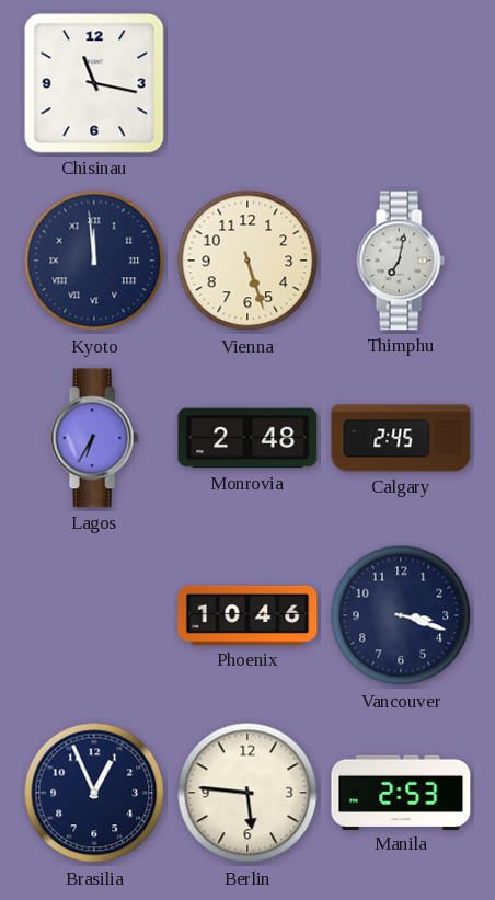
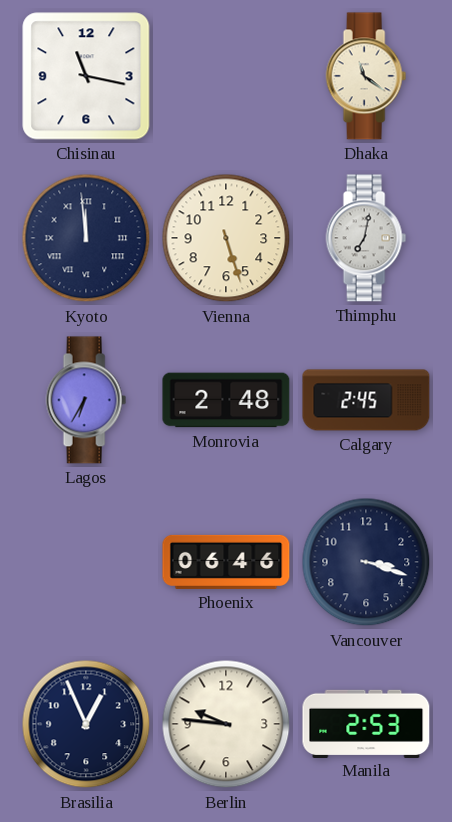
Dhaka: none -> 11:21
Phoenix: 10:46 -> 06:46
Berlin: 5:46 -> 9:46
